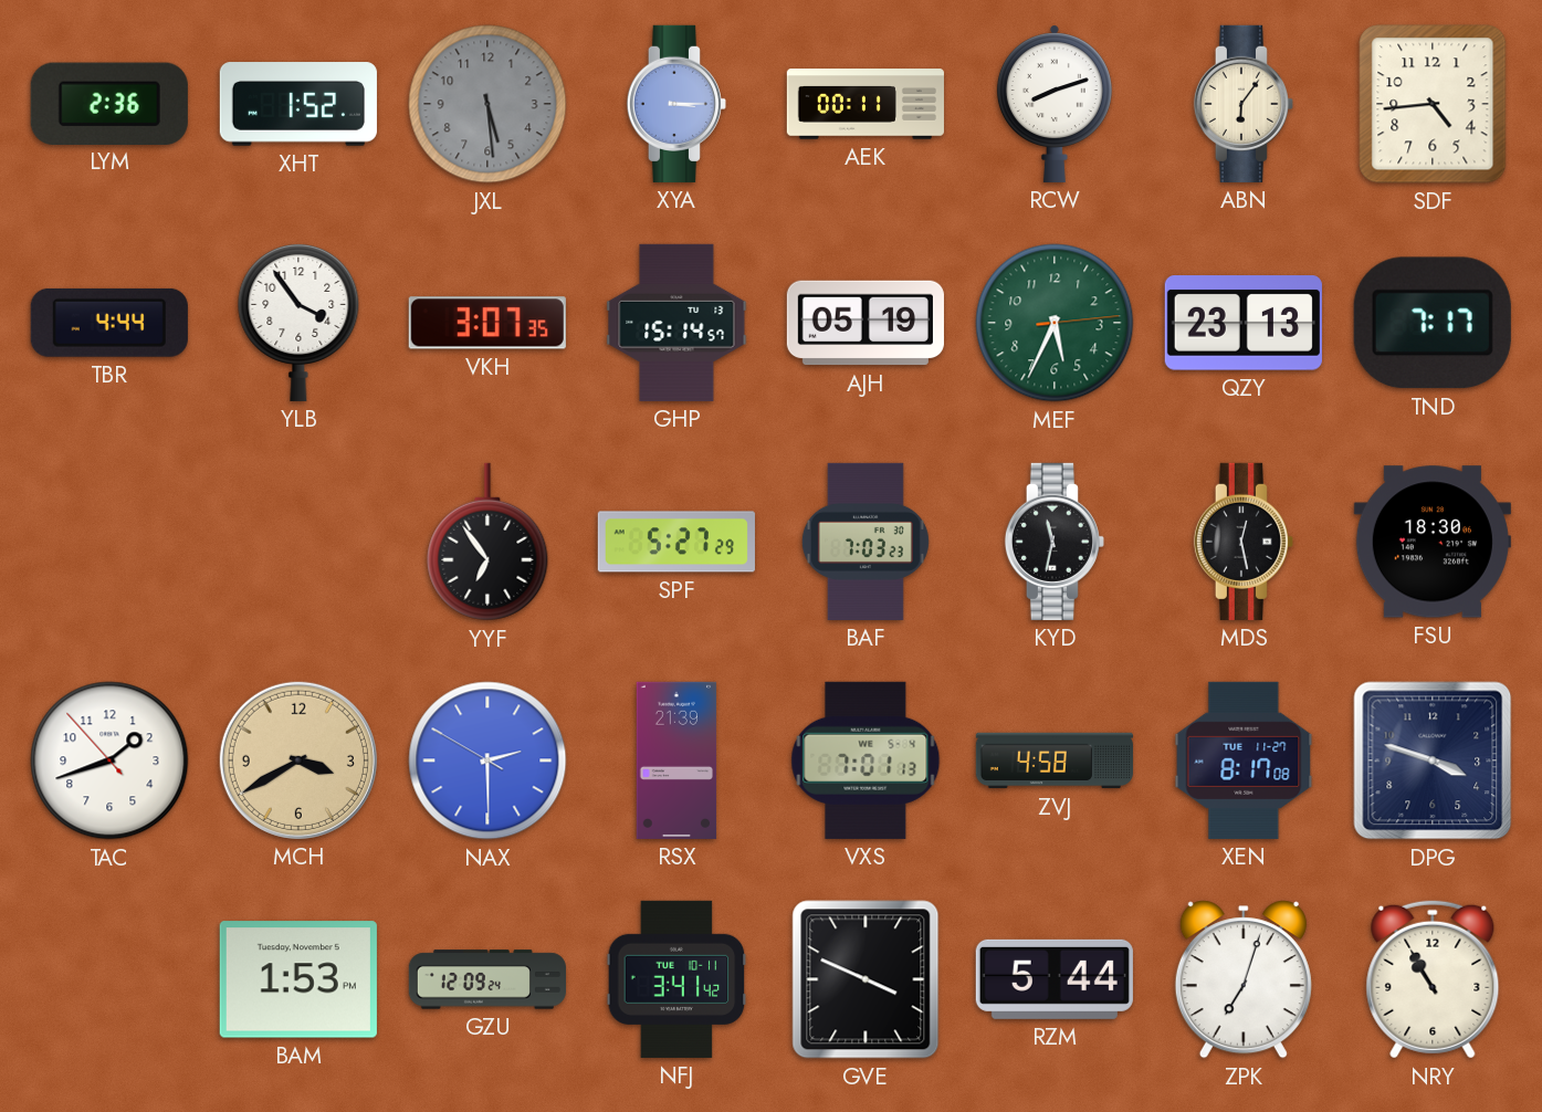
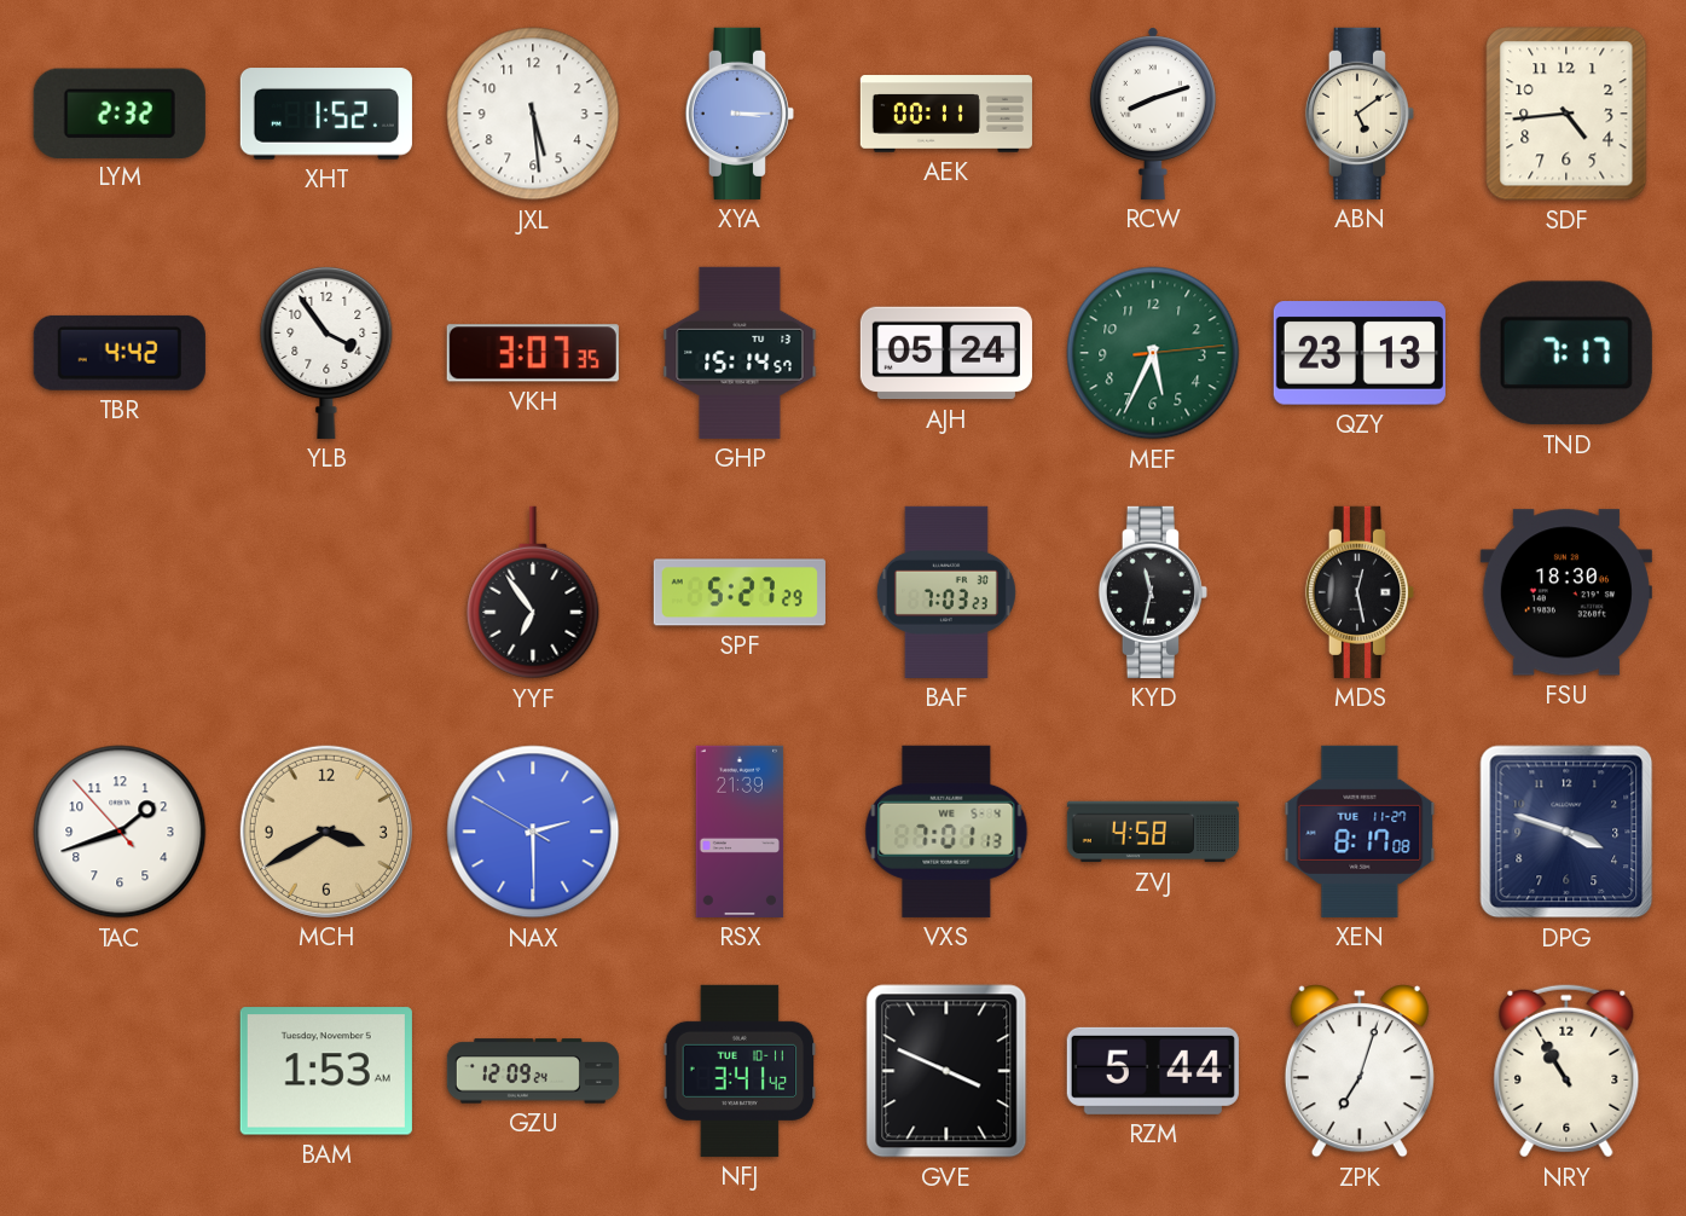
LYM: 2:36 -> 2:32
JXL dial: grey -> white
ABN: 6:06 -> 5:09
TBR: 4:44 -> 4:42
AJH: 05:19 -> 05:24
BAM: 1:53 PM -> 1:53 AM
